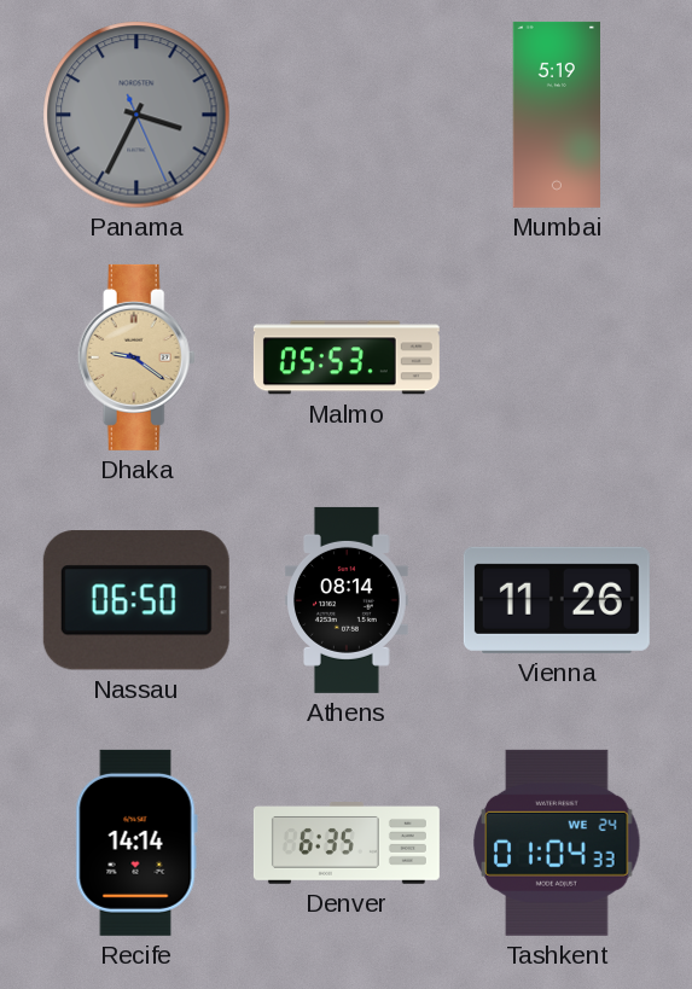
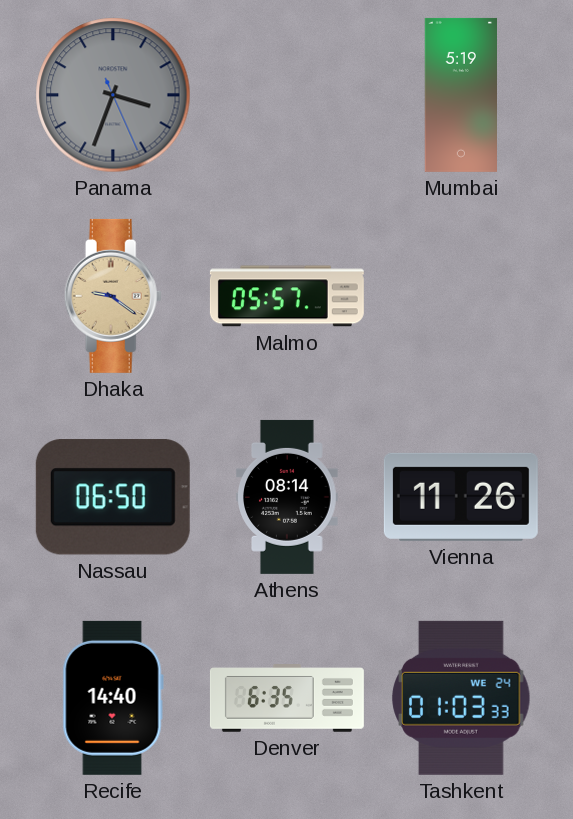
Panama: 3:34 -> 3:33
Malmo: 05:53 -> 05:57
Recife: 14:14 -> 14:40
Tashkent: 01:04 -> 01:03
